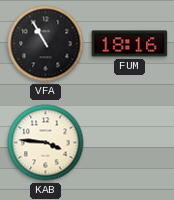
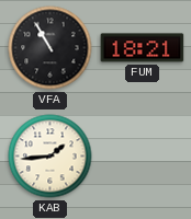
FUM: 18:16 -> 18:21
KAB: 3:46 -> 1:44
